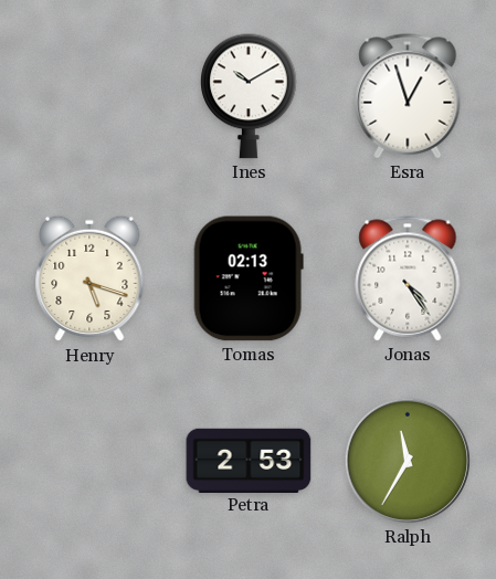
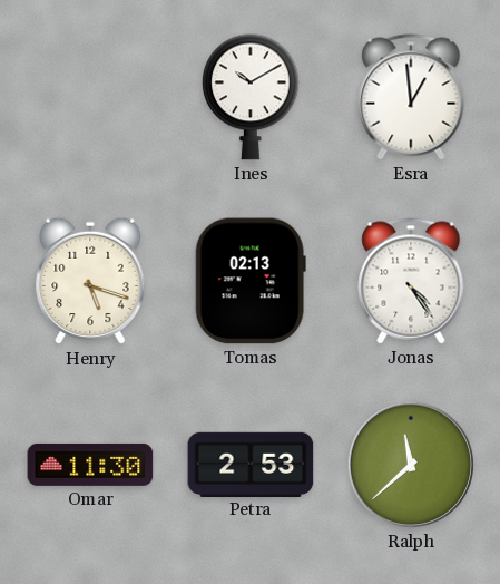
Esra: 12:57 -> 12:59
Omar: none -> 11:30
Ralph: 11:35 -> 11:38
